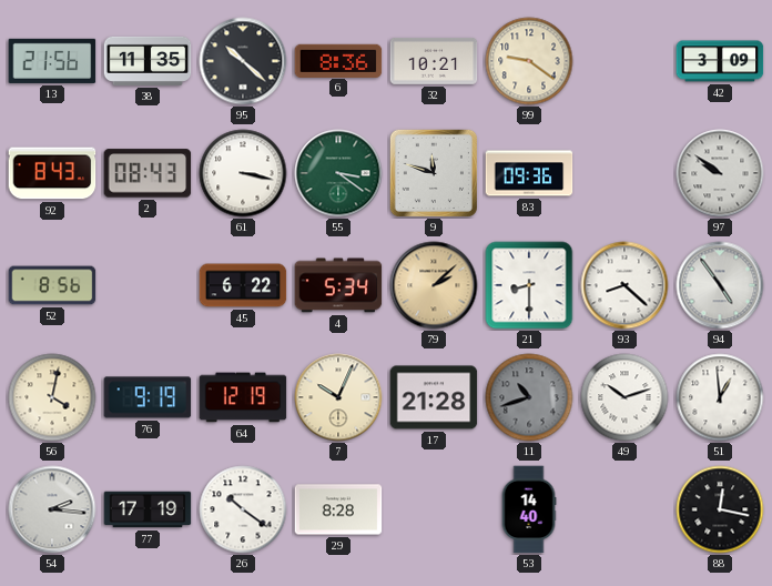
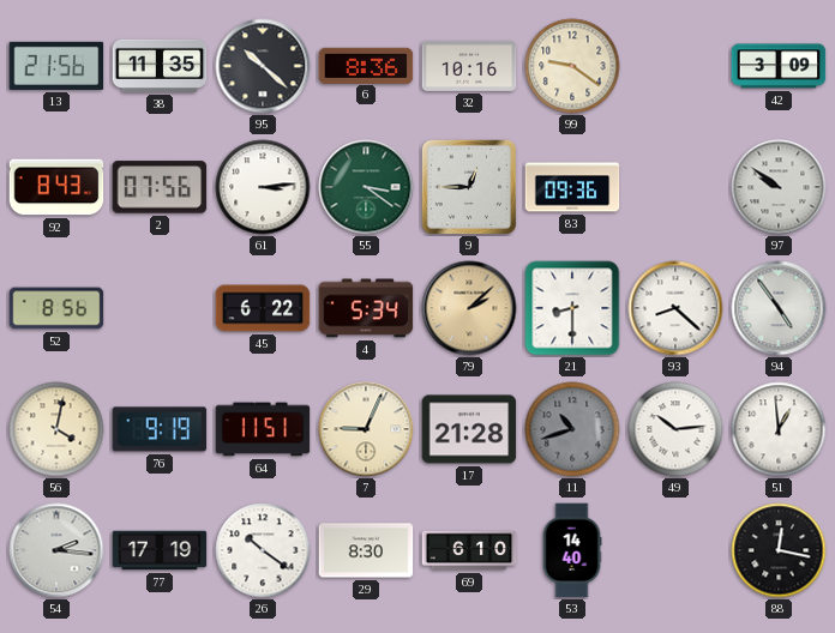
32: 10:21 -> 10:16
2: 08:43 -> 07:56
61: 3:17 -> 3:14
9: 11:48 -> 12:45
64: 12:19 -> 11:51
7: 10:04 -> 9:04
49: 10:12 -> 10:14
29: 8:28 -> 8:30
69: none -> 6:10
